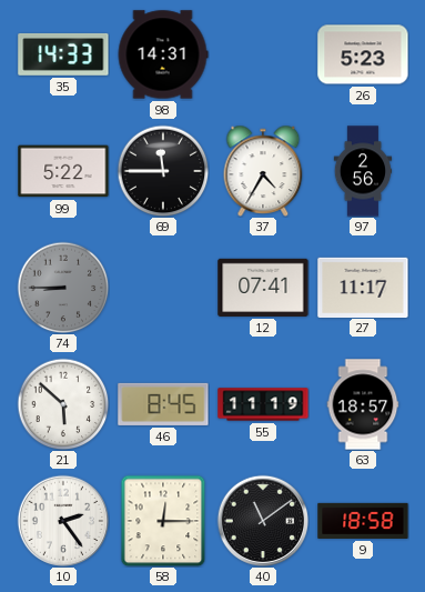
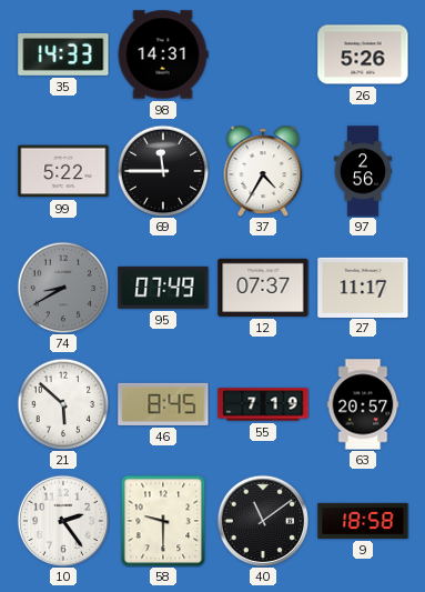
26: 5:23 -> 5:26
74: 8:45 -> 8:40
95: none -> 07:49
12: 07:41 -> 07:37
55: 11:19 -> 7:19
63: 18:57 -> 20:57
58: 12:15 -> 9:30
